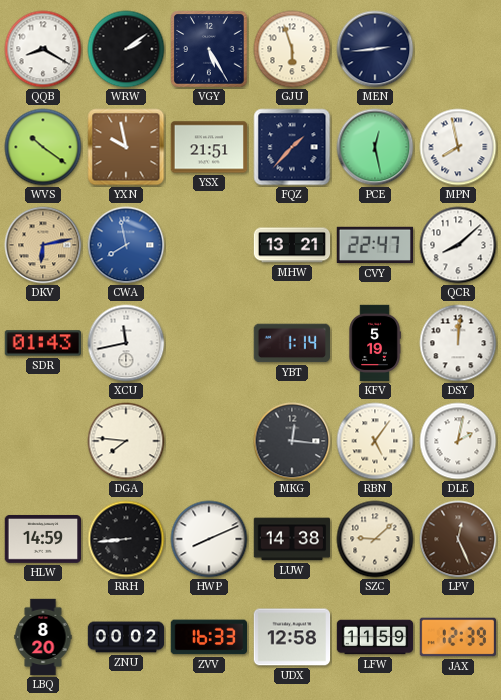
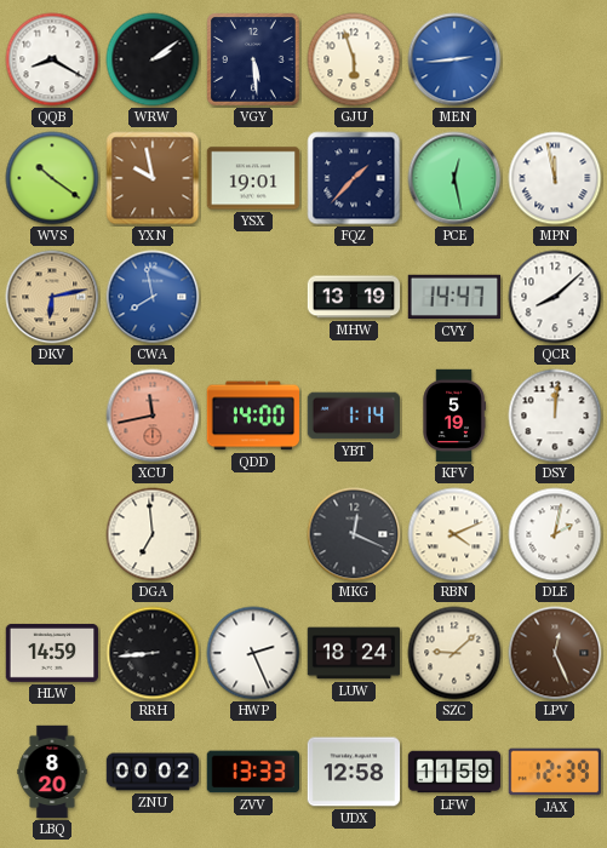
VGY: 5:25 -> 5:29
MEN dial: navy -> blue
YSX: 21:51 -> 19:01
MPN: 7:58 -> 11:58
MHW: 13:21 -> 13:19
CVY: 22:47 -> 14:47
SDR: 01:43 -> none
XCU dial: white -> salmon
QDD: none -> 14:00
DGA: 7:46 -> 6:59
MKG: 12:16 -> 12:19
RBN: 5:06 -> 4:11
HWP: 8:11 -> 2:26
LUW: 14:38 -> 18:24
ZVV: 16:33 -> 13:33
